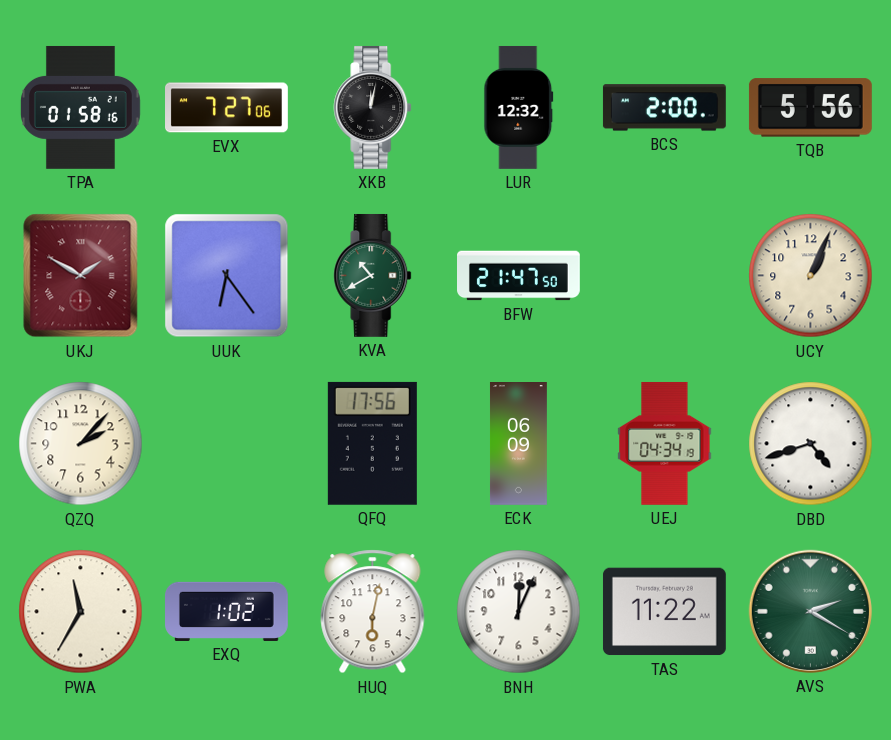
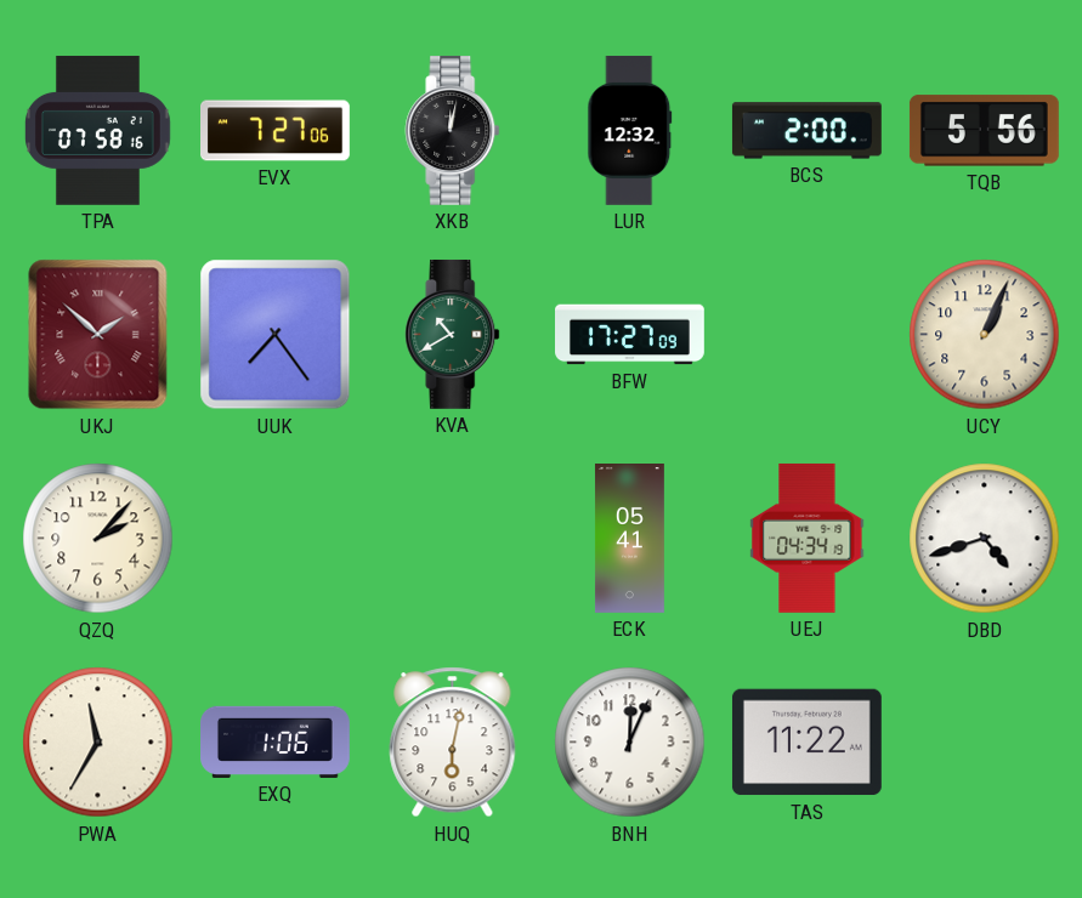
TPA: 01:58 -> 07:58
UKJ: 1:50 -> 1:52
UUK: 6:24 -> 7:24
BFW: 21:47 -> 17:27
QFQ: 17:56 -> none
ECK: 06:09 -> 05:41
EXQ: 1:02 -> 1:06
AVS: 2:20 -> none
